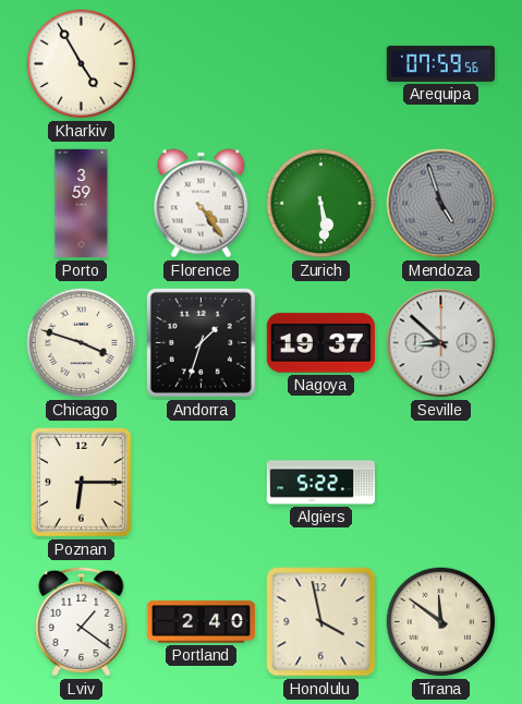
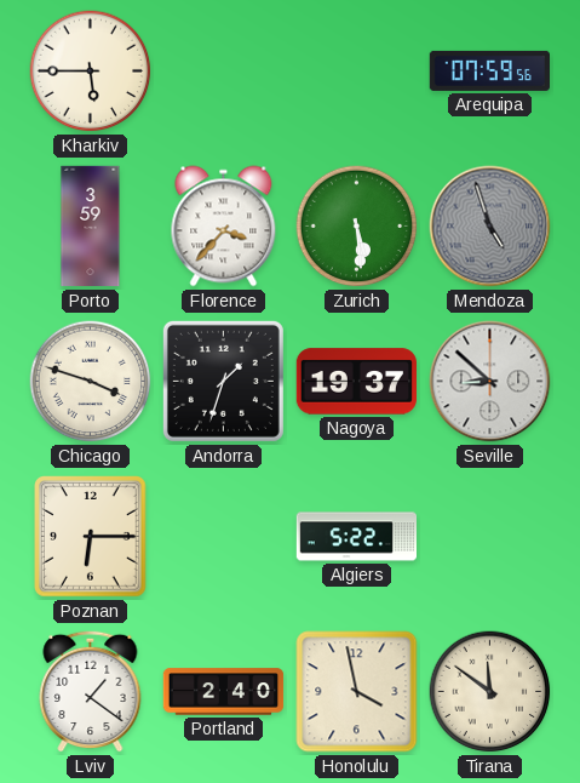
Kharkiv: 4:55 -> 5:45
Florence: 4:24 -> 3:37
